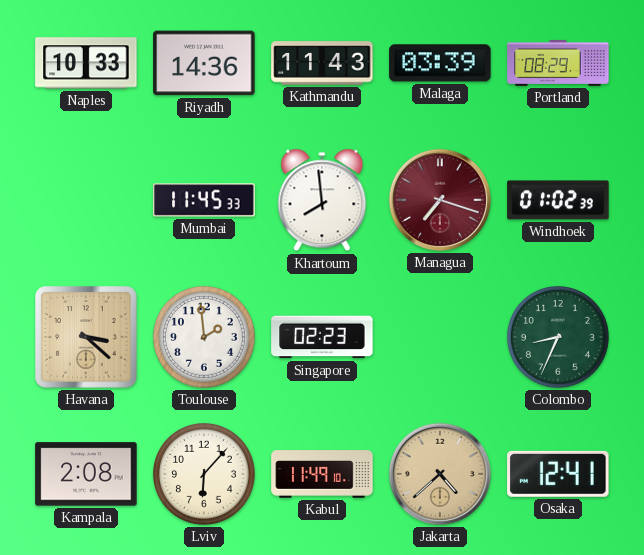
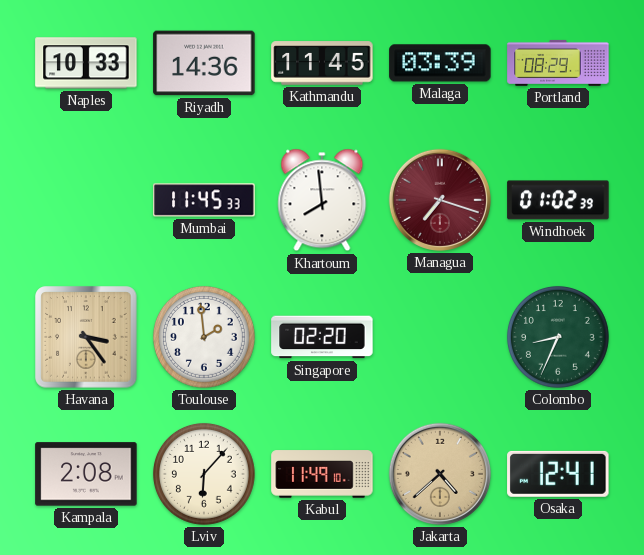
Kathmandu: 11:43 -> 11:45
Havana: 3:22 -> 3:24
Singapore: 02:23 -> 02:20
